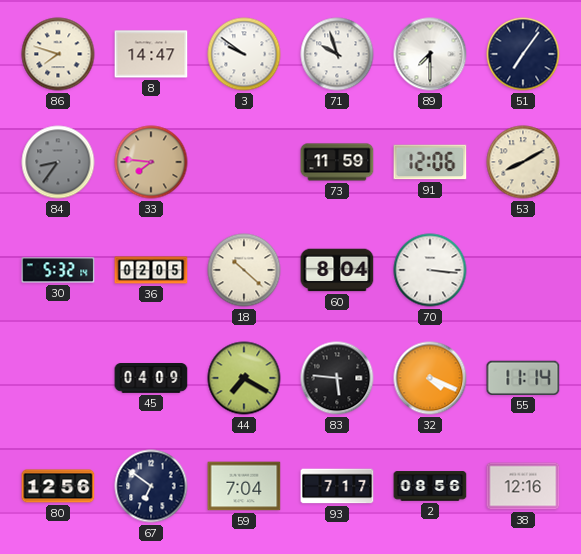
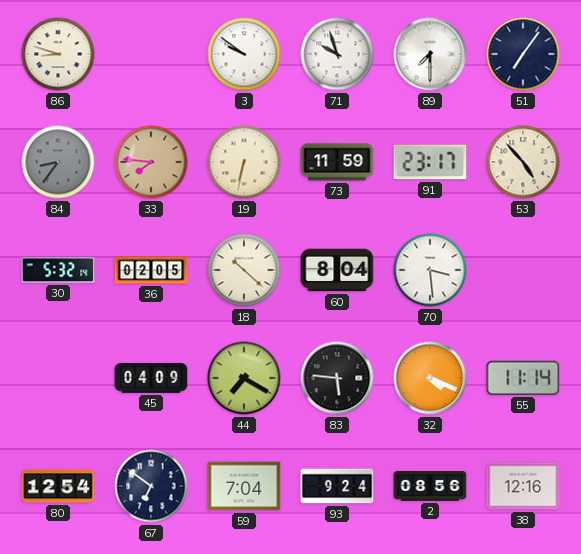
86: 7:48 -> 8:48
8: 14:47 -> none
19: none -> 6:32
91: 12:06 -> 23:17
53: 8:10 -> 4:53
70: 3:16 -> 3:29
80: 12:56 -> 12:54
93: 7:17 -> 9:24
